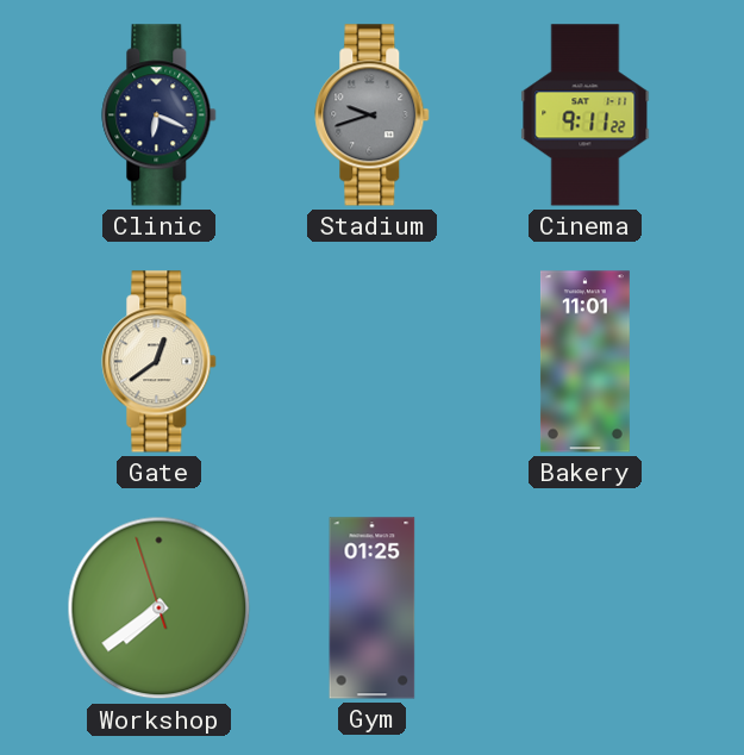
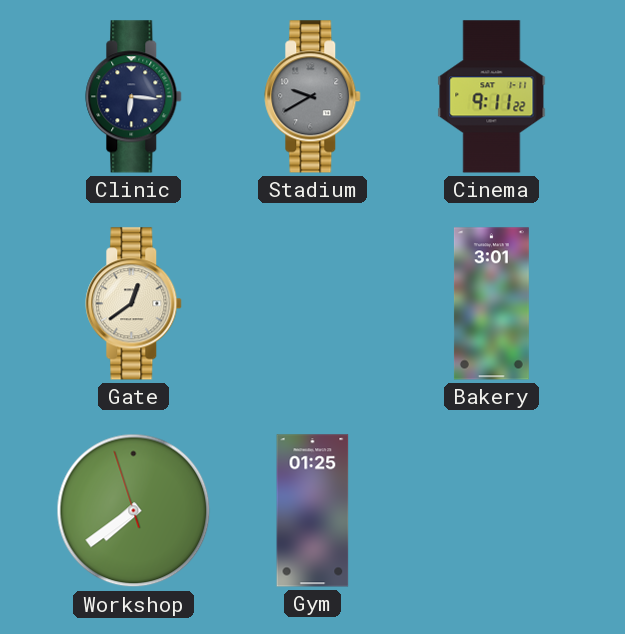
Clinic: 6:19 -> 6:16
Stadium: 9:42 -> 9:40
Bakery: 11:01 -> 3:01
